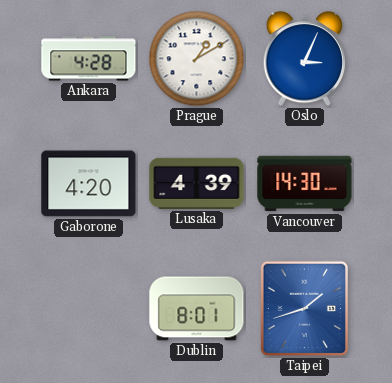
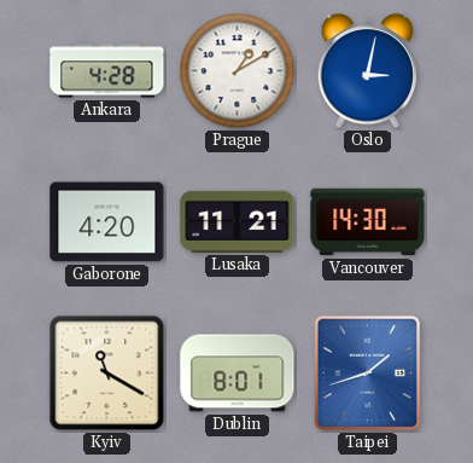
Oslo: 3:04 -> 3:02
Lusaka: 4:39 -> 11:21
Kyiv: none -> 11:20
